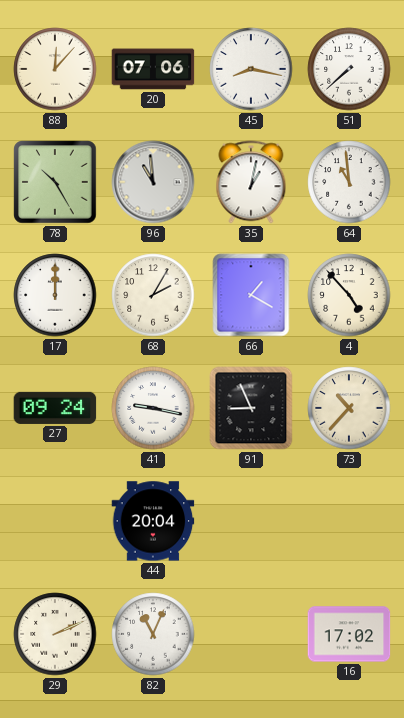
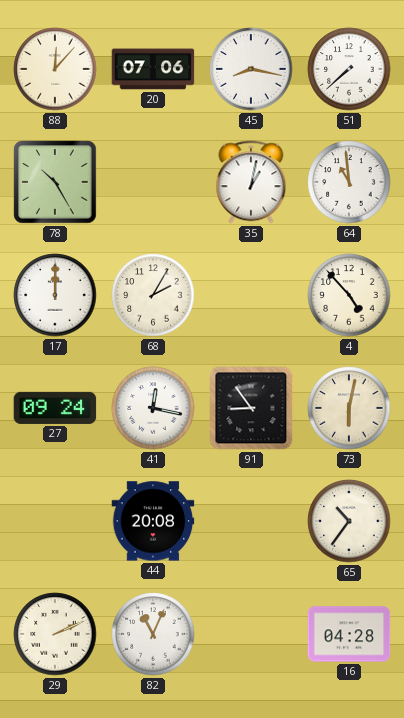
96: 10:59 -> none
66: 1:20 -> none
41: 9:17 -> 12:17
91: 8:56 -> 8:54
73: 10:37 -> 6:02
44: 20:04 -> 20:08
65: none -> 10:36
16: 17:02 -> 04:28
